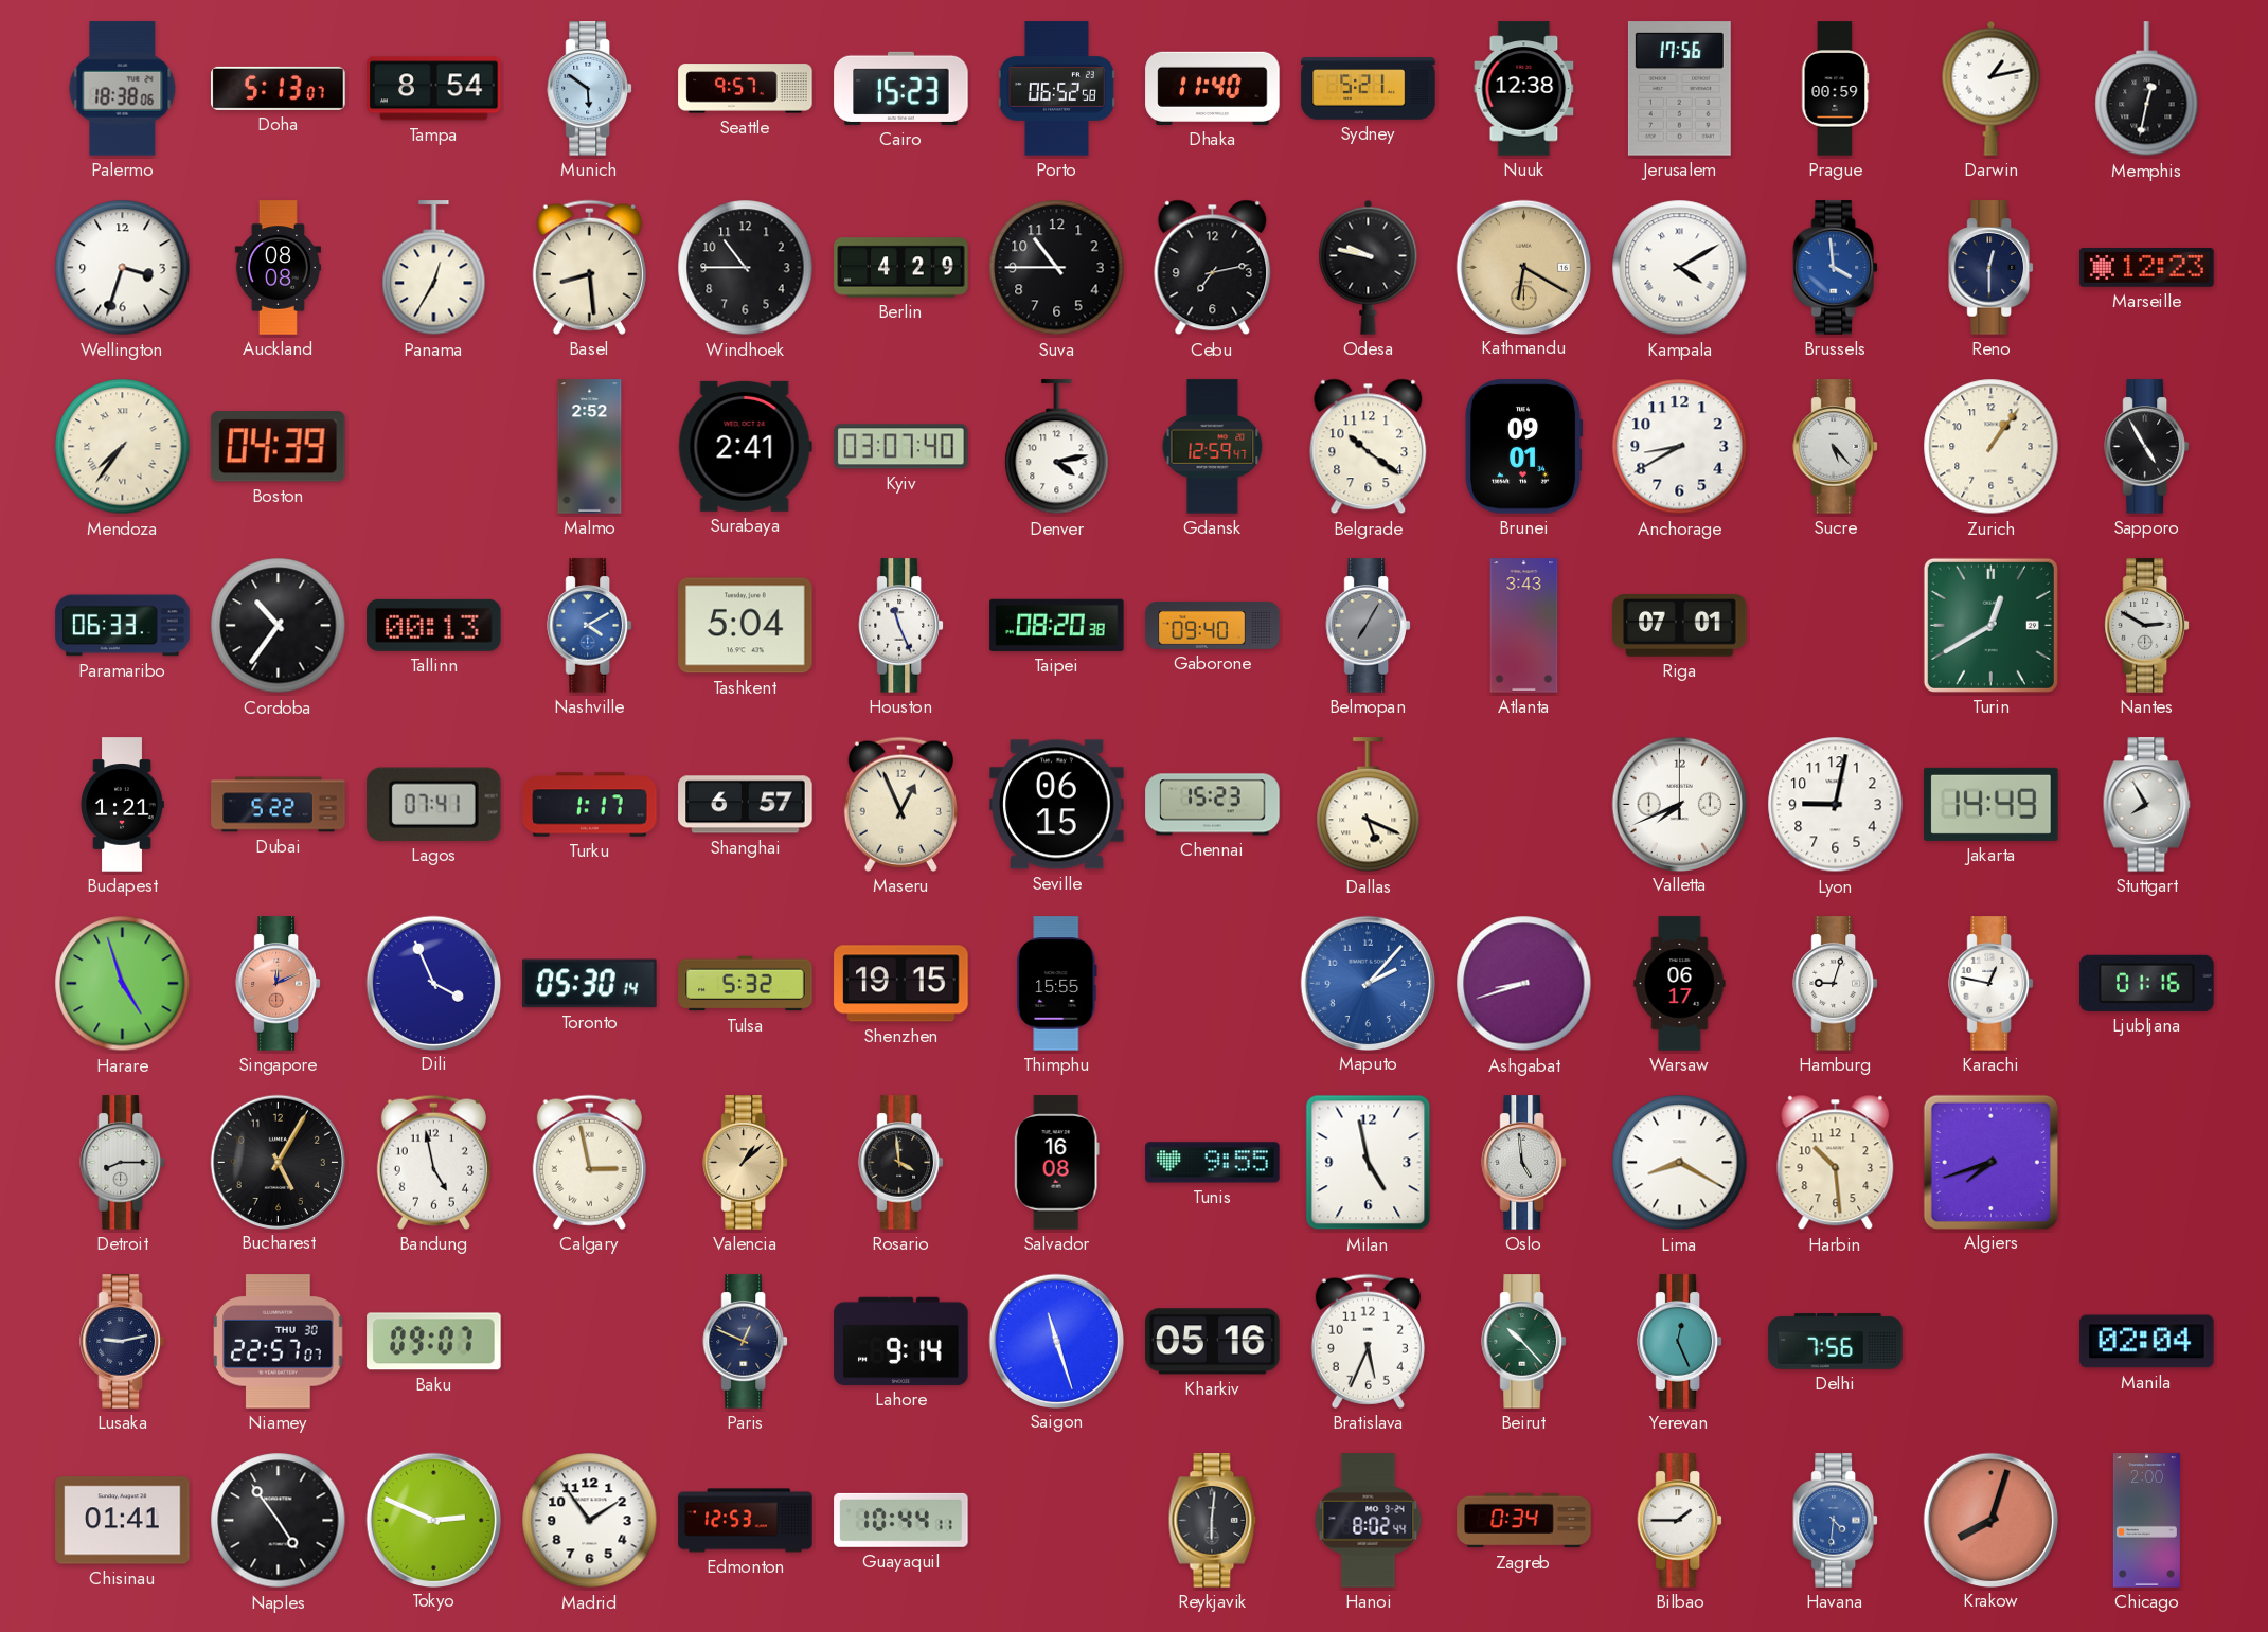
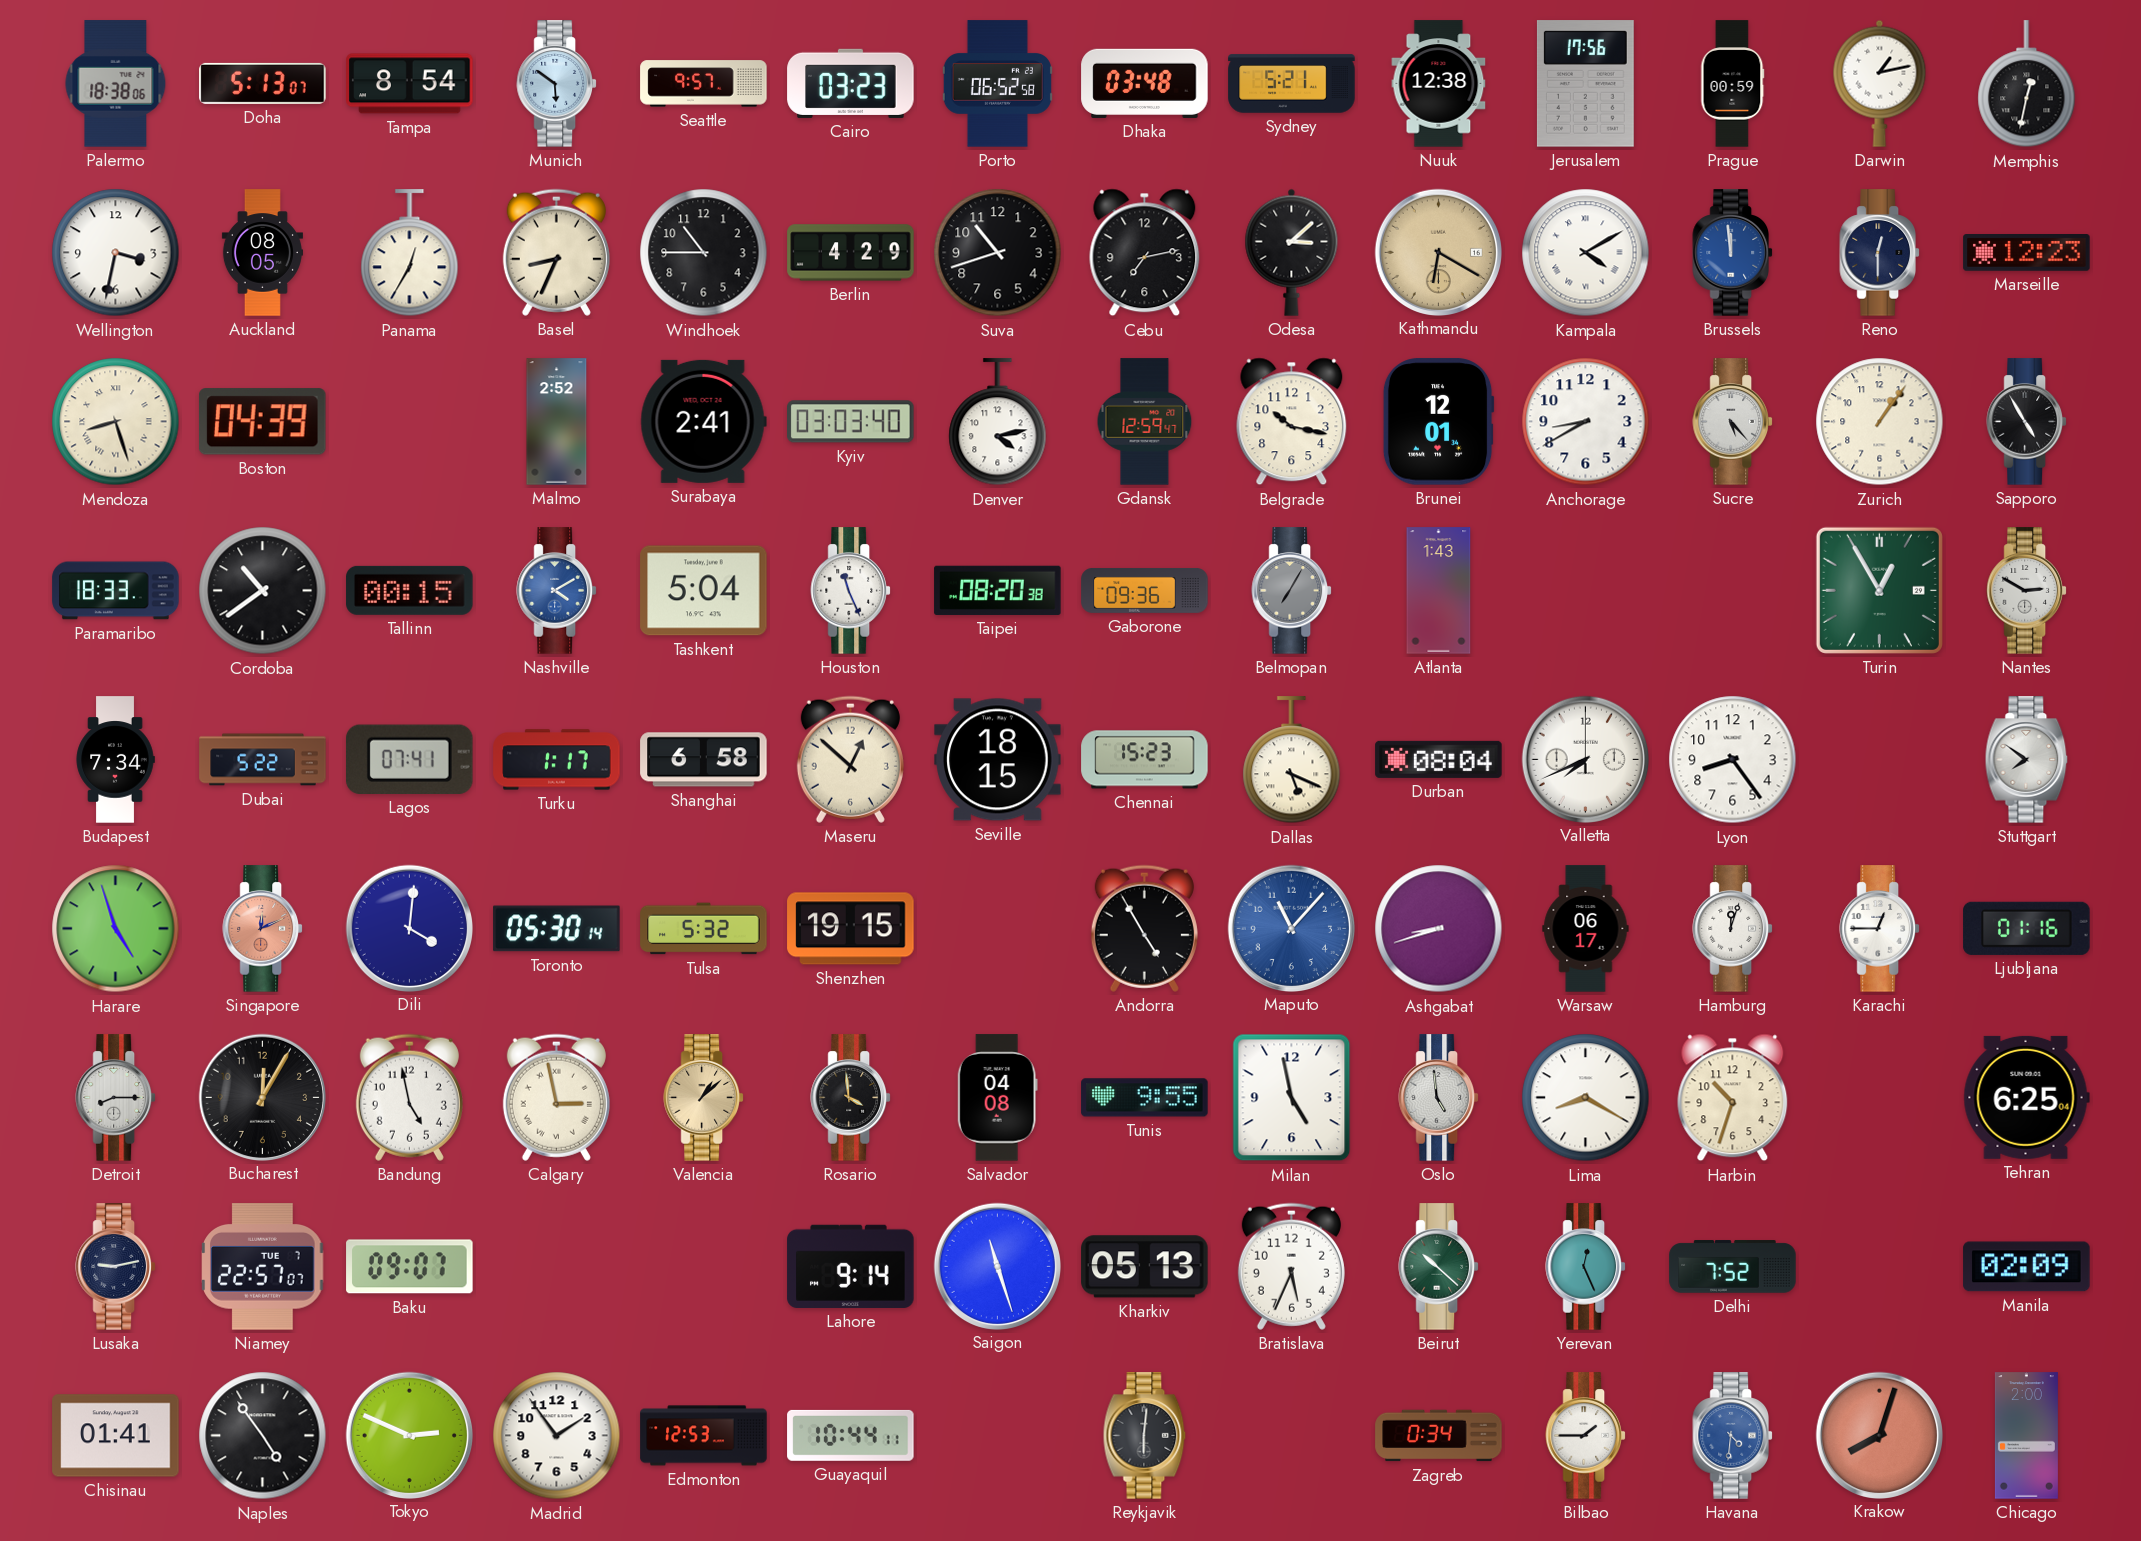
Cairo: 15:23 -> 03:23
Dhaka: 11:40 -> 03:48
Wellington: 3:33 -> 3:32
Auckland: 08:08 -> 08:05
Basel: 8:29 -> 8:34
Suva: 10:45 -> 10:42
Odesa: 9:47 -> 3:08
Brussels: 3:59 -> 11:59
Mendoza: 7:36 -> 8:27
Kyiv: 03:07 -> 03:03
Belgrade: 10:21 -> 10:17
Brunei: 09:01 -> 12:01
Paramaribo: 06:33 -> 18:33
Cordoba: 10:36 -> 10:39
Tallinn: 00:13 -> 00:15
Gaborone: 09:40 -> 09:36
Atlanta: 3:43 -> 1:43
Riga: 07:01 -> none
Turin: 12:40 -> 12:55
Budapest: 1:21 -> 7:34
Shanghai: 6:57 -> 6:58
Maseru: 12:56 -> 12:52
Seville: 06:15 -> 18:15
Durban: none -> 08:04
Lyon: 9:02 -> 8:24
Jakarta: 14:49 -> none
Stuttgart: 7:55 -> 7:51
Dili: 3:56 -> 4:01
Thimphu: 15:55 -> none
Andorra: none -> 4:55
Maputo: 2:07 -> 11:07
Hamburg: 9:03 -> 12:03
Karachi: 12:47 -> 12:45
Bucharest: 5:05 -> 12:05
Salvador: 16:08 -> 04:08
Harbin: 10:29 -> 10:33
Algiers: 7:42 -> none
Tehran: none -> 6:25
Niamey date: THU 30 -> TUE 7
Paris: 12:49 -> none
Kharkiv: 05:16 -> 05:13
Beirut: 10:23 -> 10:22
Delhi: 7:56 -> 7:52
Manila: 02:04 -> 02:09
Hanoi: 8:02 -> none
